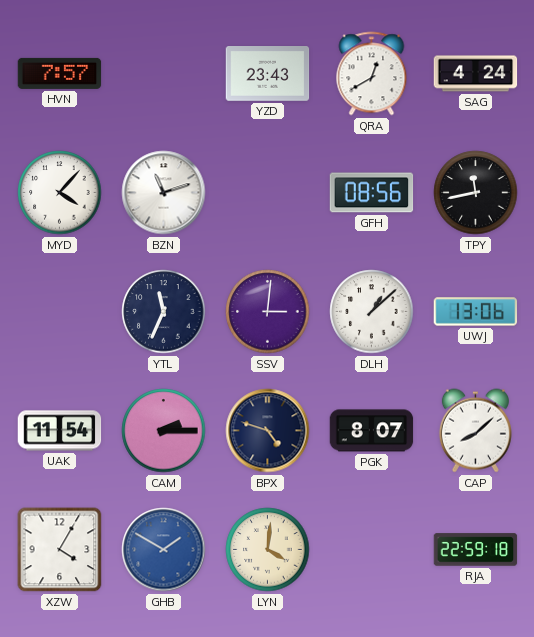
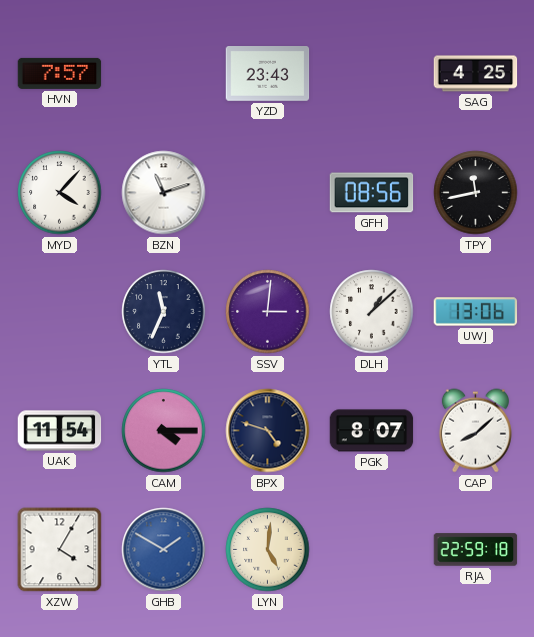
QRA: 12:40 -> none
SAG: 4:24 -> 4:25
CAM: 2:15 -> 4:15
LYN: 4:01 -> 5:01
